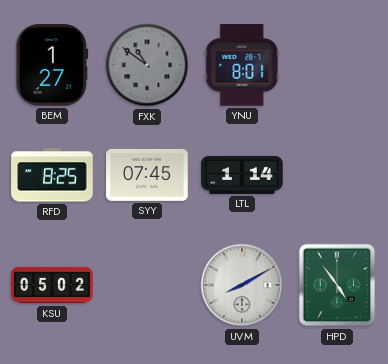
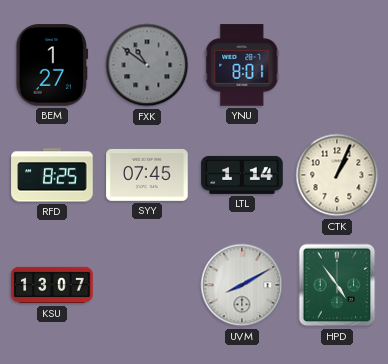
CTK: none -> 1:04
KSU: 05:02 -> 13:07
